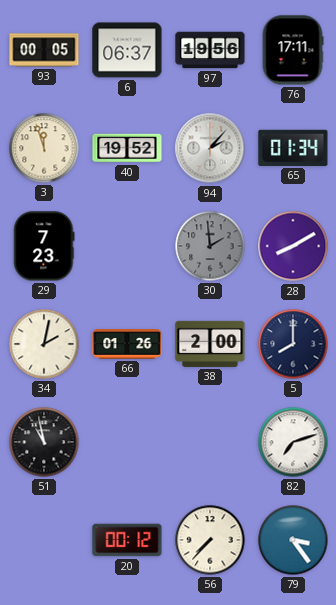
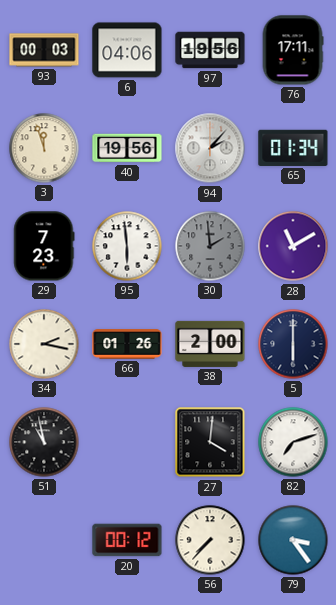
93: 00:05 -> 00:03
6: 06:37 -> 04:06
40: 19:52 -> 19:56
95: none -> 5:59
28: 8:10 -> 11:10
34: 2:02 -> 2:17
5: 8:00 -> 6:00
27: none -> 4:01
